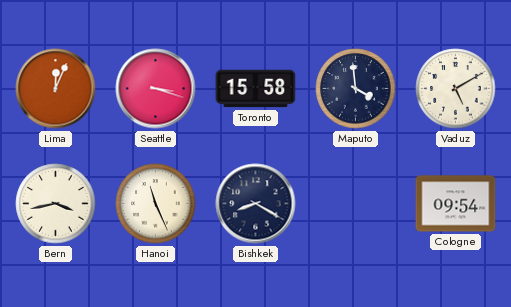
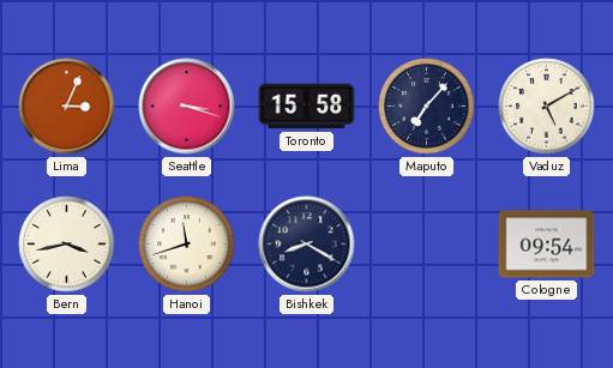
Lima: 12:04 -> 3:04
Maputo: 3:59 -> 7:07
Hanoi: 11:26 -> 11:42
